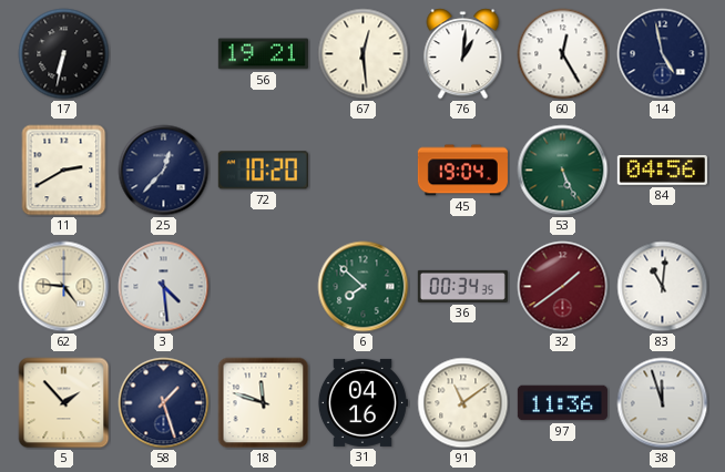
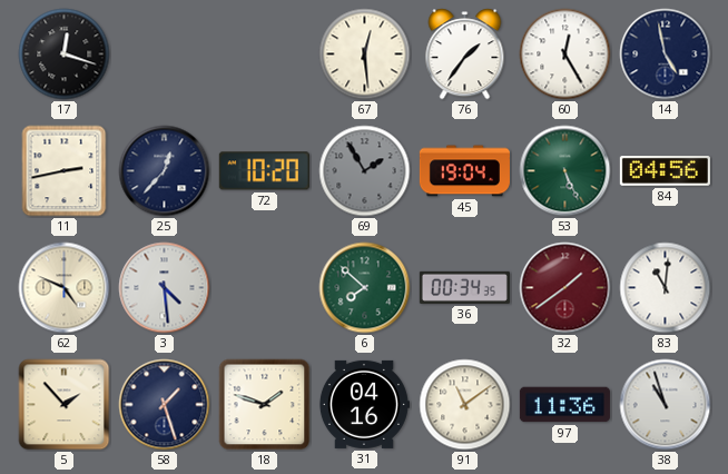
17: 6:32 -> 12:18
56: 19:21 -> none
76: 1:01 -> 1:36
11: 2:40 -> 2:43
69: none -> 1:55
62: 4:46 -> 4:49
18: 11:48 -> 1:48
38: 11:57 -> 10:57
